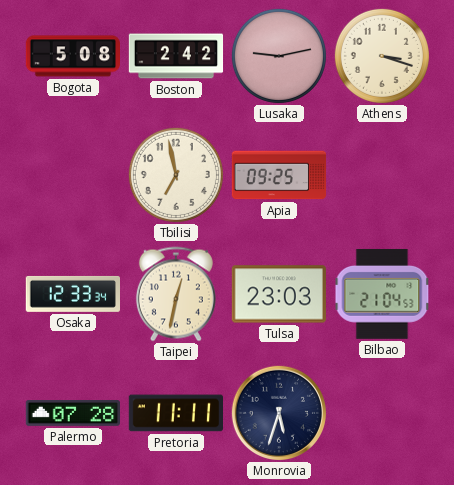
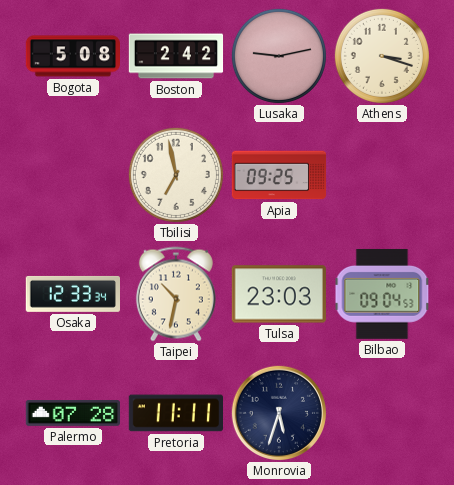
Taipei: 12:32 -> 10:32
Bilbao: 21:04 -> 09:04
